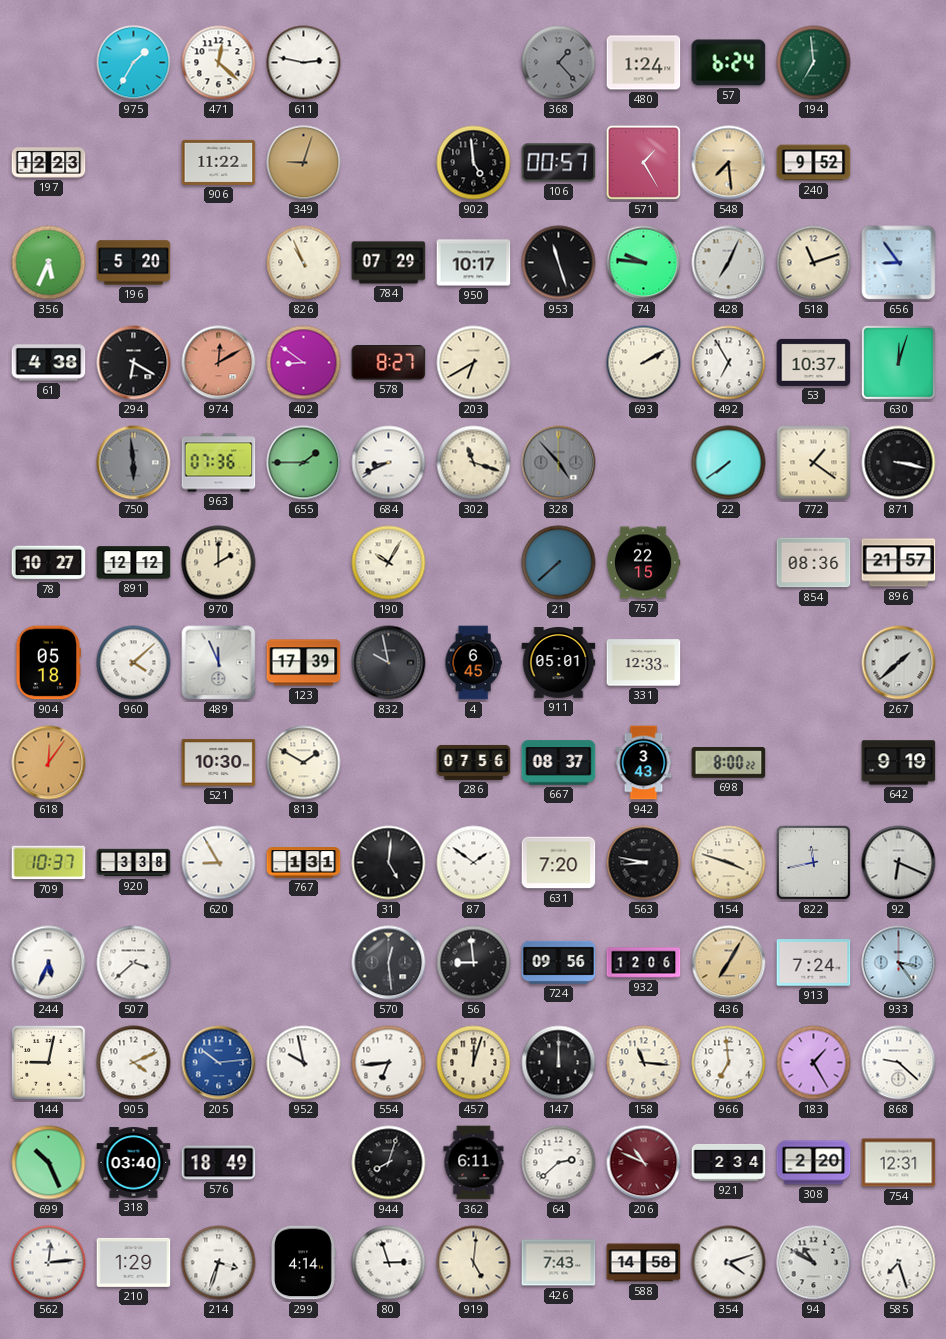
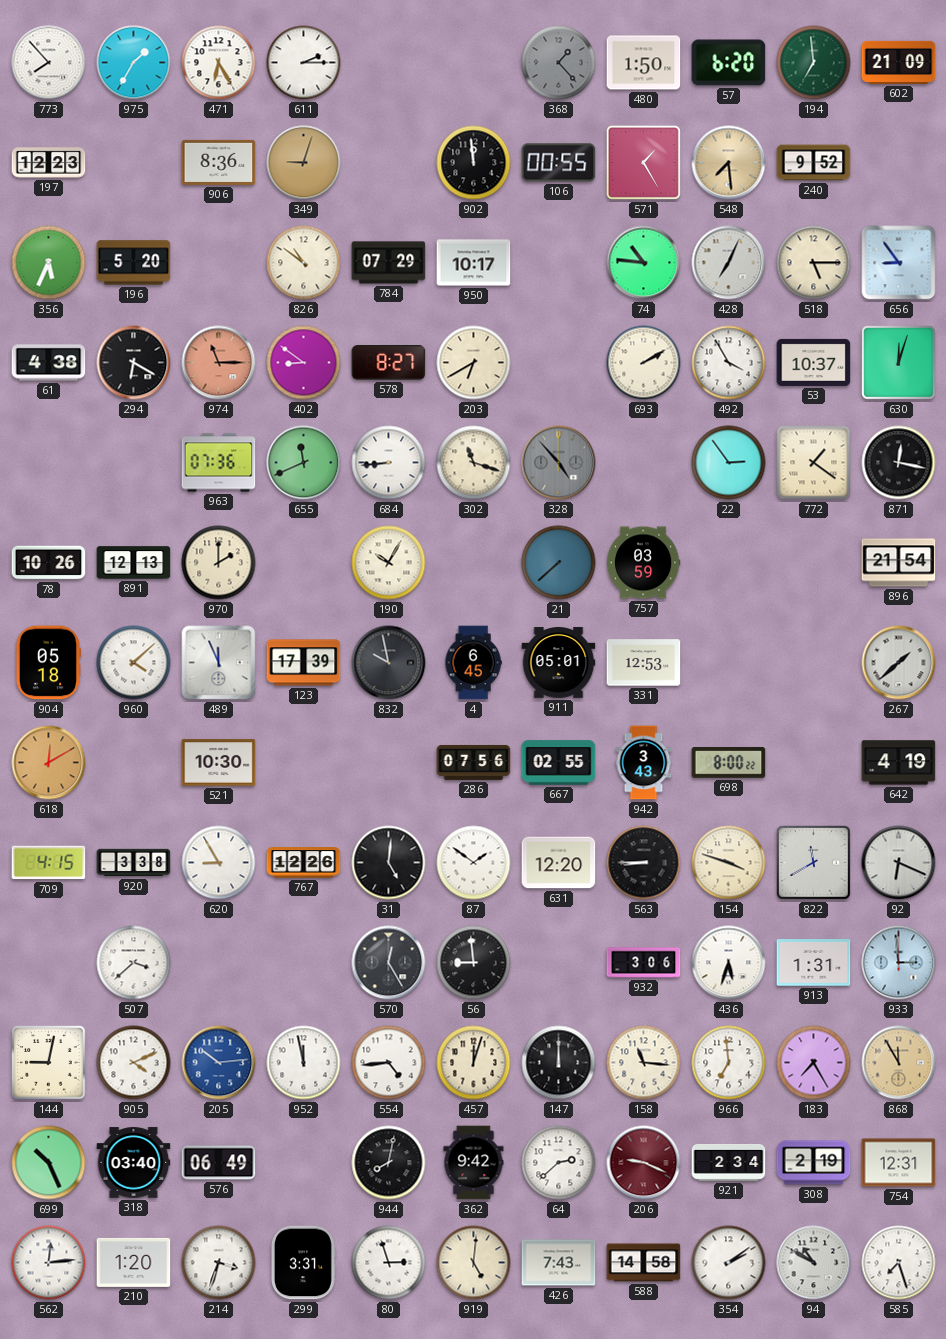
773: none -> 7:53
471: 12:22 -> 6:25
611: 2:47 -> 2:15
480: 1:24 -> 1:50
57: 6:24 -> 6:20
602: none -> 21:09
906: 11:22 -> 8:36
902: 4:59 -> 11:59
106: 00:57 -> 00:55
826: 10:56 -> 10:51
953: 11:27 -> none
74: 9:46 -> 10:46
518: 11:12 -> 5:15
974: 12:10 -> 11:15
492: 6:55 -> 3:55
750: 5:59 -> none
655: 1:45 -> 11:41
684: 8:41 -> 8:44
22: 7:39 -> 2:54
871: 3:17 -> 12:17
78: 10:27 -> 10:26
891: 12:12 -> 12:13
757: 22:15 -> 03:59
854: 08:36 -> none
896: 21:57 -> 21:54
331: 12:33 -> 12:53
618: 12:06 -> 12:10
813: 1:50 -> none
667: 08:37 -> 02:55
642: 9:19 -> 4:19
709: 10:37 -> 4:15
767: 1:31 -> 12:26
631: 7:20 -> 12:20
563: 8:47 -> 8:45
822: 11:43 -> 11:40
244: 5:34 -> none
570: 12:29 -> 12:25
724: 09:56 -> none
932: 12:06 -> 3:06
436: 7:05 -> 5:33
436 dial: champagne -> white
913: 7:24 -> 1:31
933: 3:24 -> 2:59
952: 9:58 -> 11:58
554: 6:44 -> 4:44
183: 1:25 -> 7:25
868: 9:22 -> 11:55
868 dial: white -> champagne
576: 18:49 -> 06:49
944: 8:03 -> 8:02
362: 6:11 -> 9:42
206: 10:49 -> 9:19
308: 2:20 -> 2:19
210: 1:29 -> 1:20
299: 4:14 -> 3:31
354: 4:12 -> 2:09
